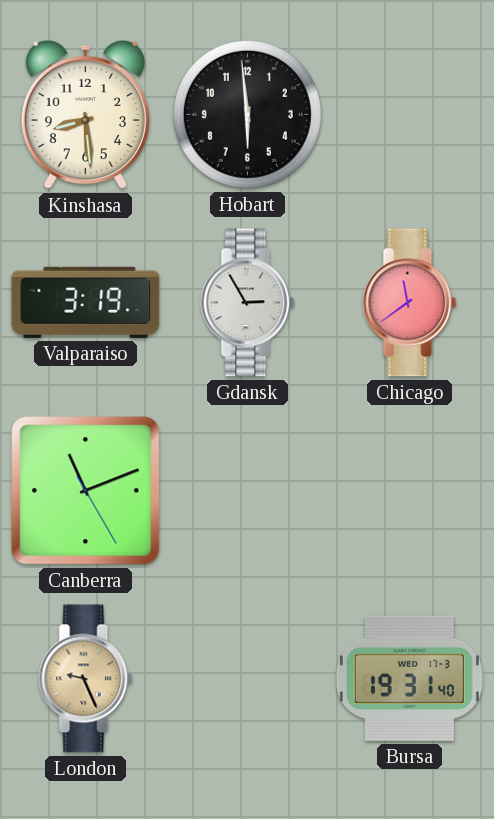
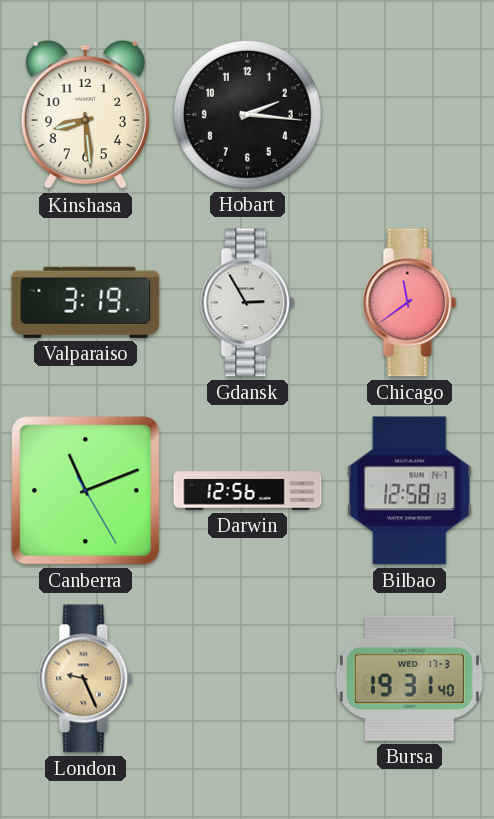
Hobart: 5:59 -> 2:16
Darwin: none -> 12:56
Bilbao: none -> 12:58
